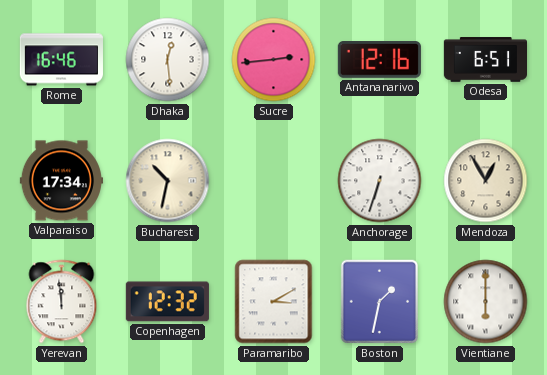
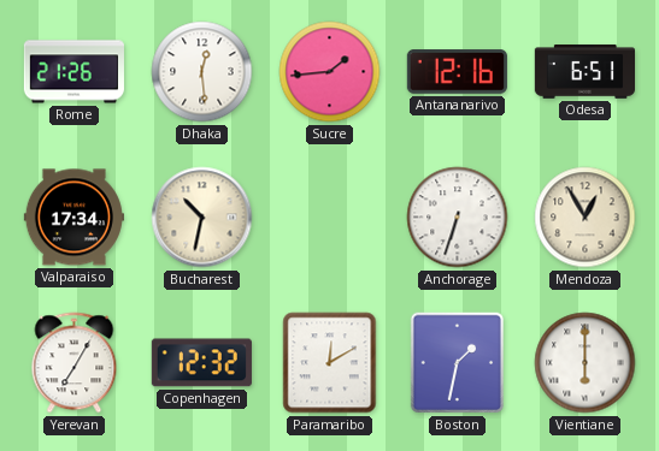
Rome: 16:46 -> 21:26
Sucre: 2:44 -> 1:44
Yerevan: 11:59 -> 7:05
Paramaribo: 3:10 -> 12:10
